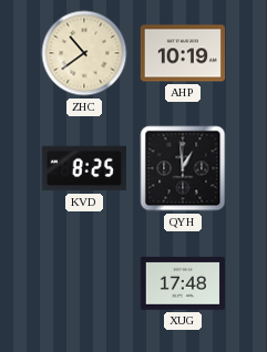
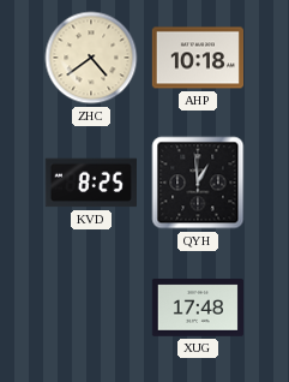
ZHC: 10:39 -> 4:39
AHP: 10:19 -> 10:18
